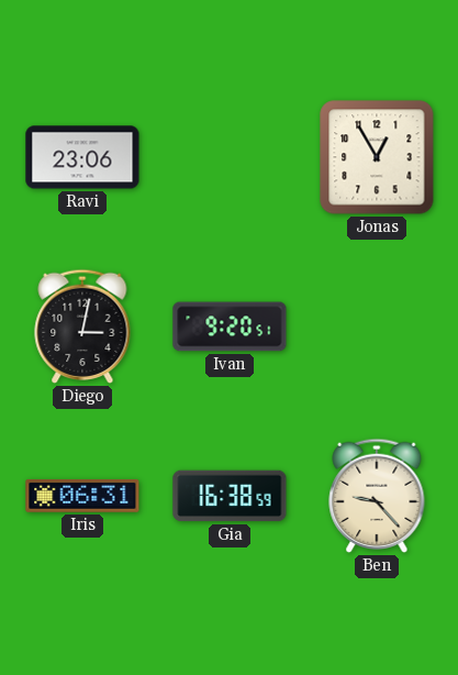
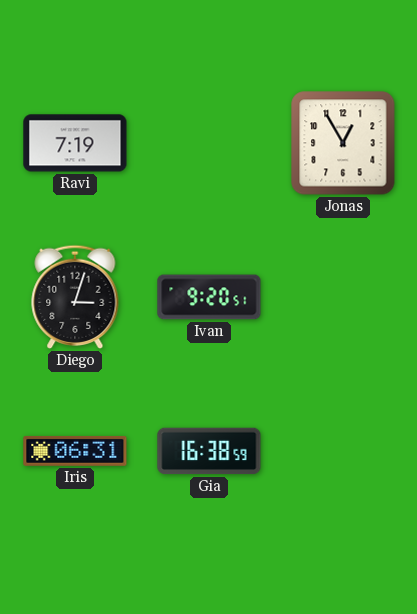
Ravi: 23:06 -> 7:19
Diego: 3:02 -> 3:03
Ben: 9:23 -> none
